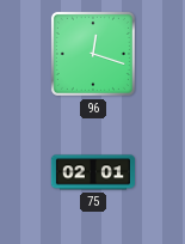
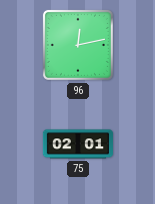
96: 12:18 -> 12:13
